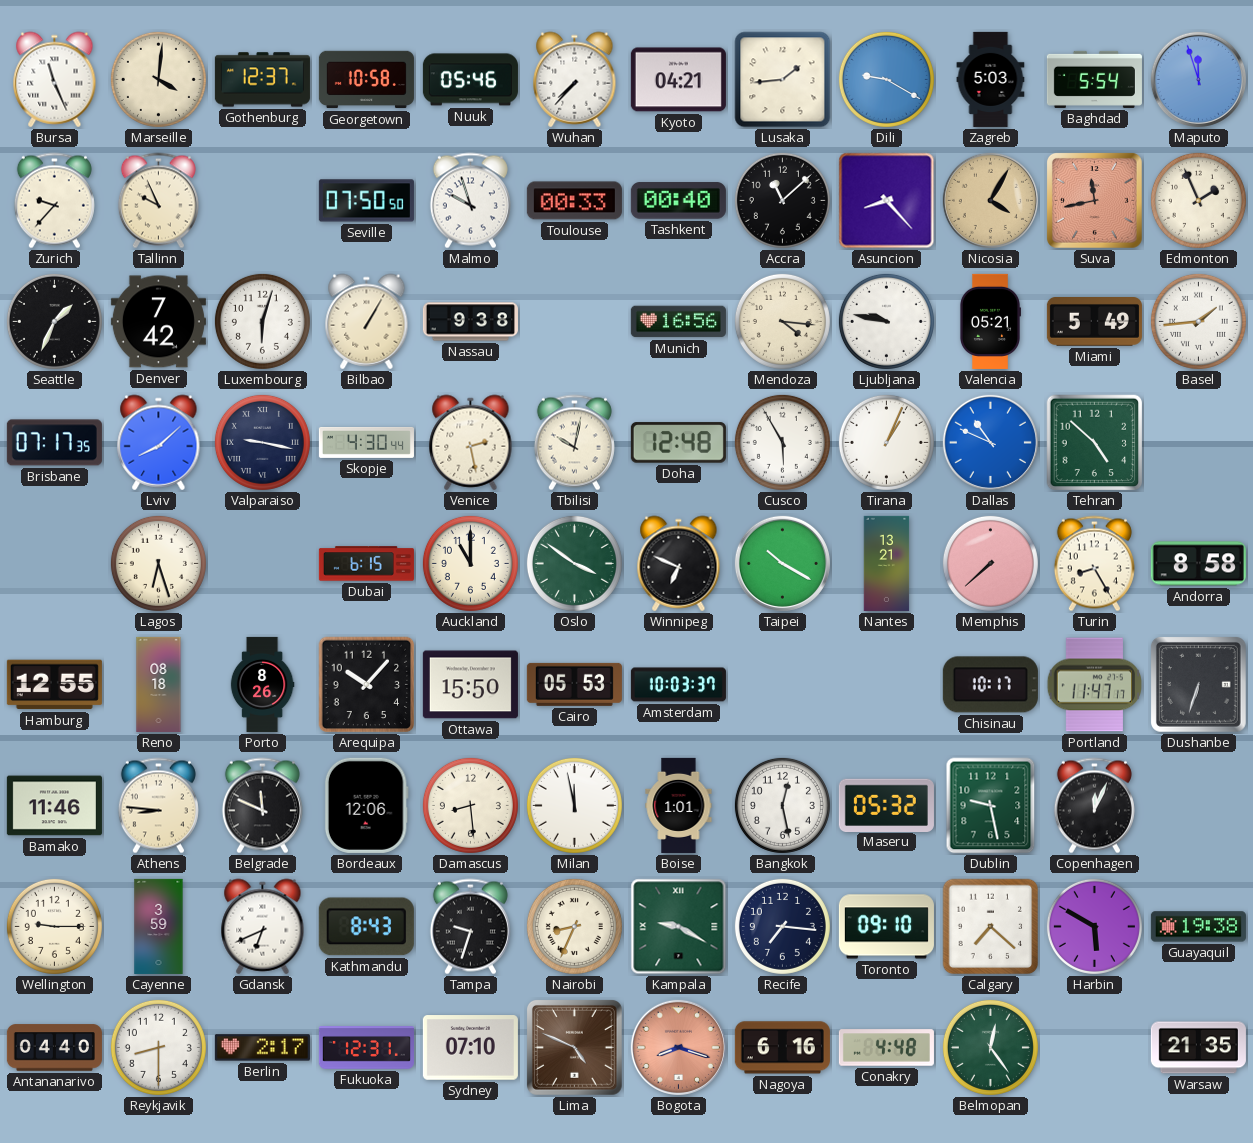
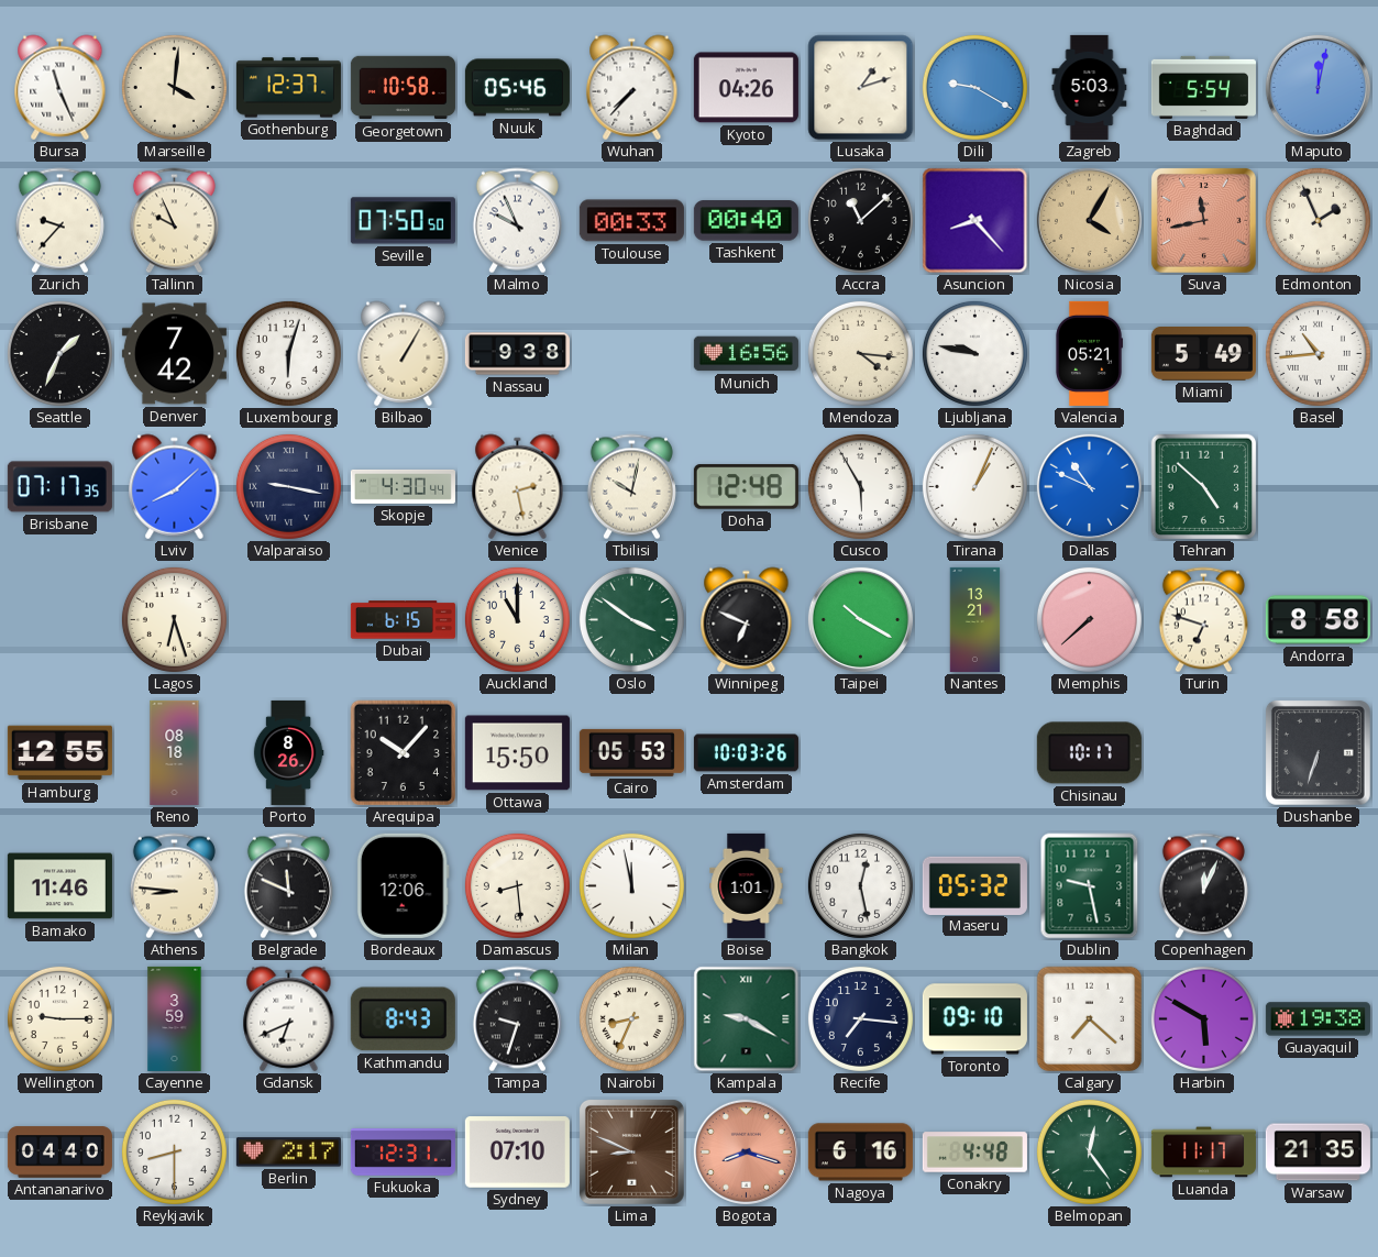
Kyoto: 04:21 -> 04:26
Lusaka: 1:44 -> 1:12
Maputo: 11:57 -> 12:02
Malmo: 9:57 -> 9:56
Basel: 1:44 -> 10:44
Turin: 8:25 -> 6:48
Amsterdam: 10:03:37 -> 10:03:26
Portland: 11:47 -> none
Lima: 4:49 -> 8:49
Luanda: none -> 11:17
